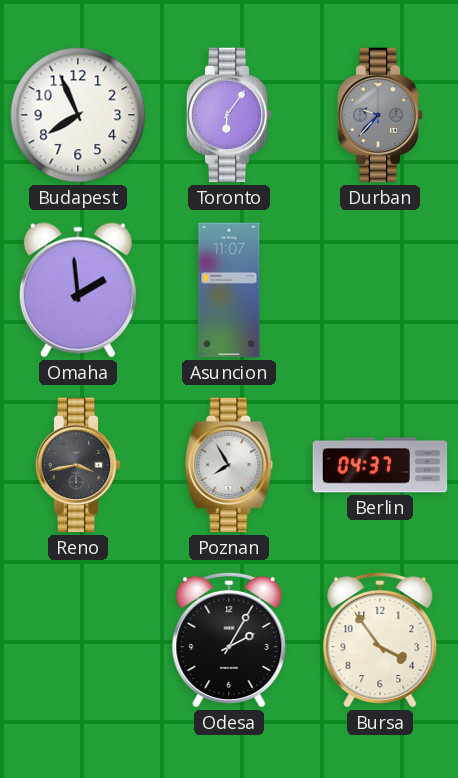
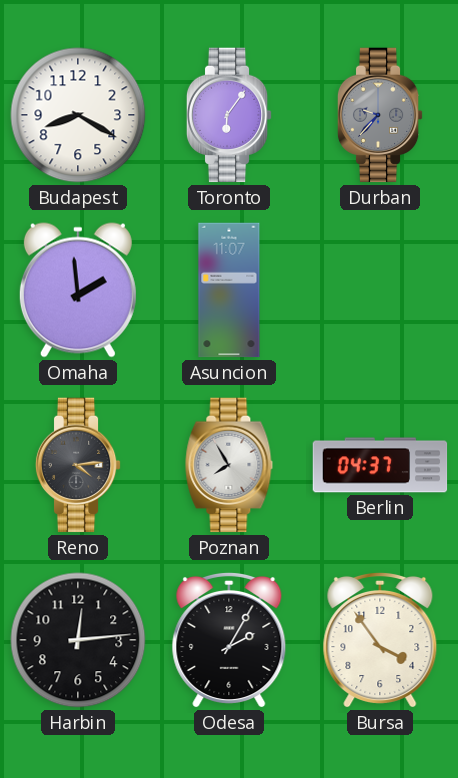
Budapest: 7:56 -> 8:20
Reno: 3:43 -> 4:14
Harbin: none -> 12:14
